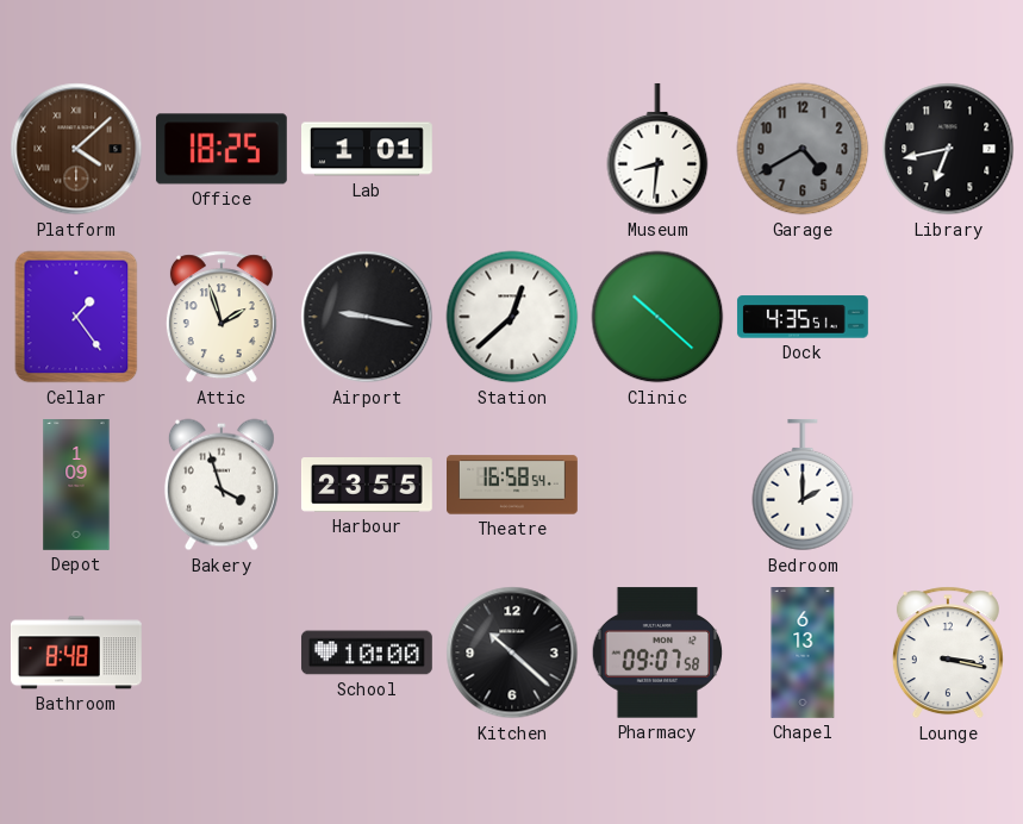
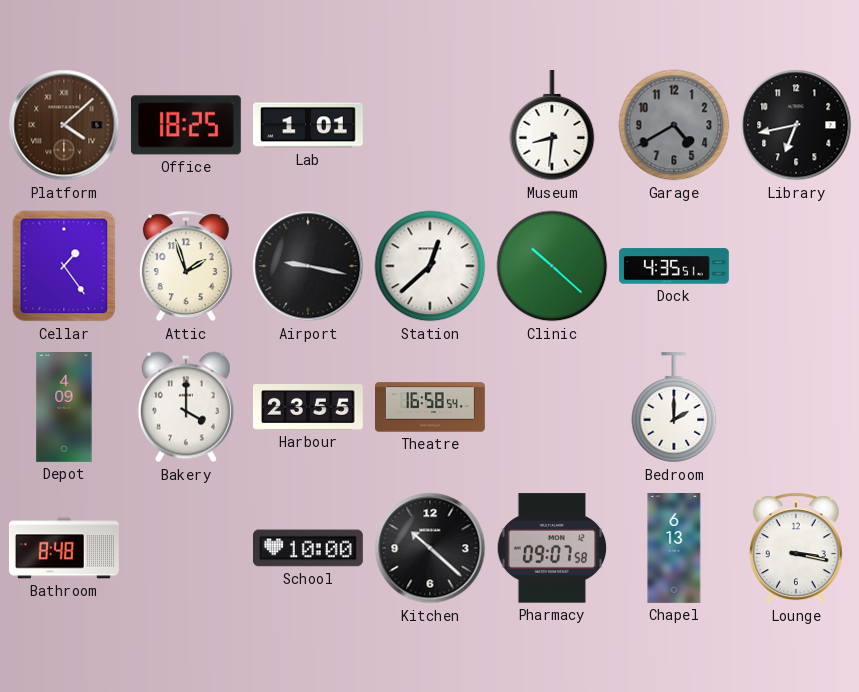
Depot: 1:09 -> 4:09
Bakery: 3:57 -> 4:00
